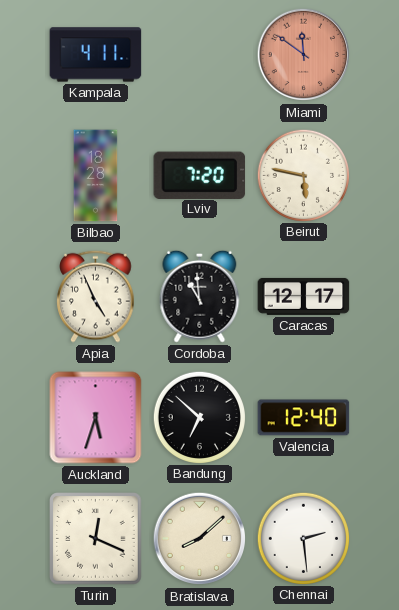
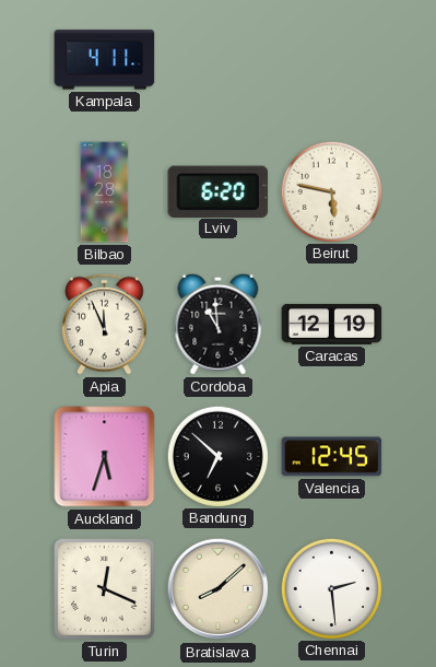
Miami: 11:51 -> none
Lviv: 7:20 -> 6:20
Apia: 4:56 -> 11:56
Caracas: 12:17 -> 12:19
Valencia: 12:40 -> 12:45
